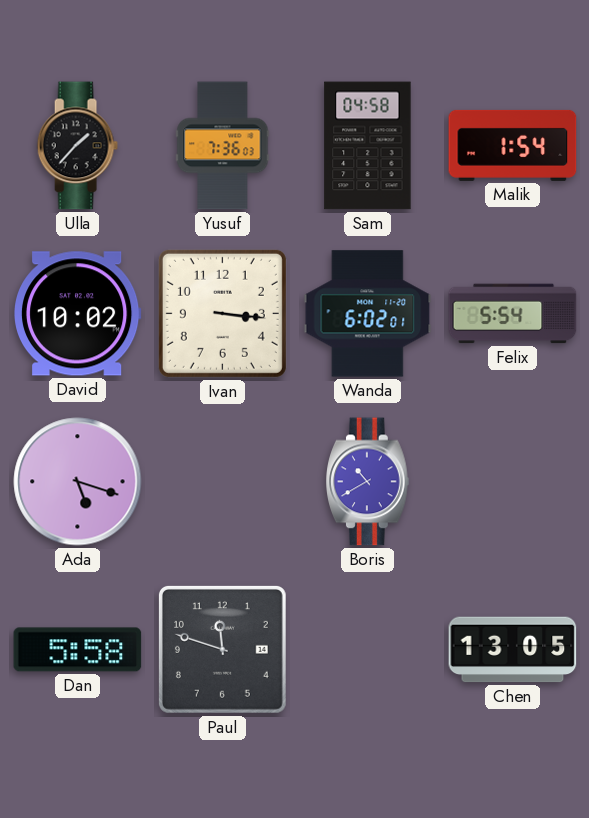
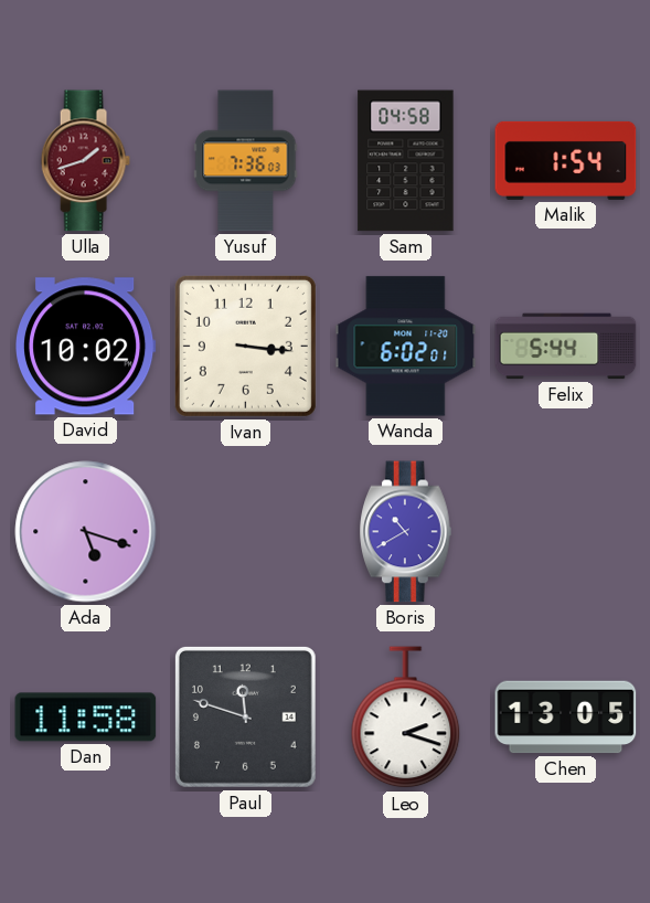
Ulla: 1:37 -> 1:42
Ulla dial: black -> burgundy
Felix: 5:54 -> 5:44
Dan: 5:58 -> 11:58
Leo: none -> 2:18
